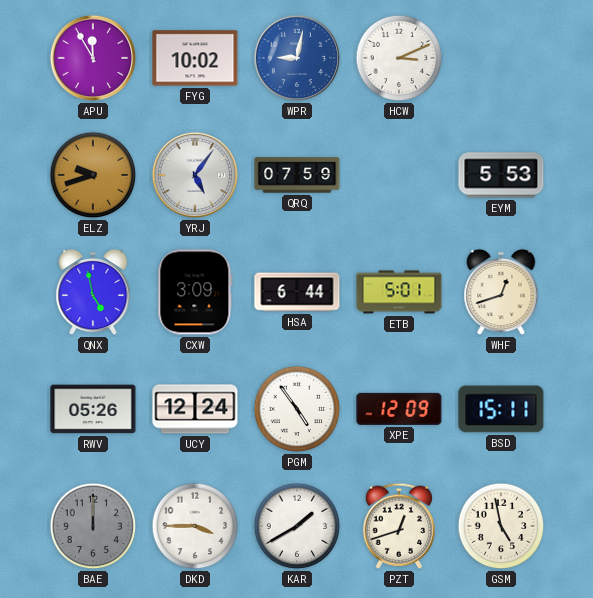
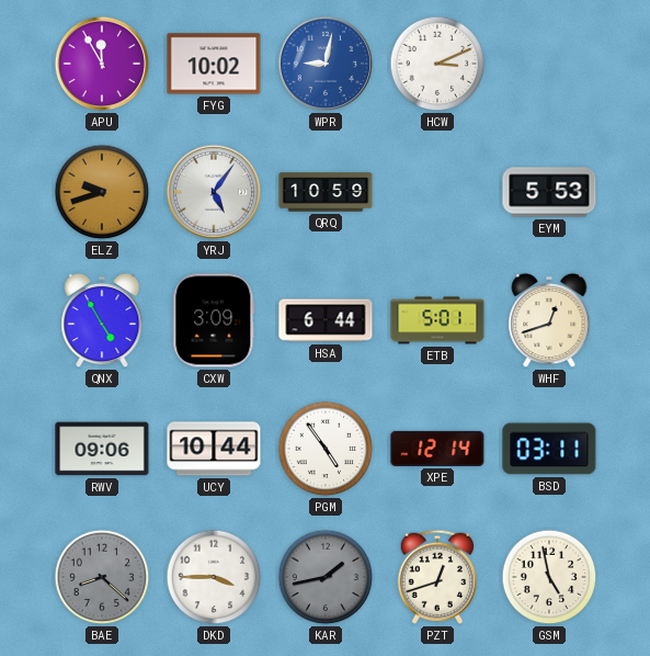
QRQ: 07:59 -> 10:59
QNX: 4:58 -> 4:55
RWV: 05:26 -> 09:06
UCY: 12:24 -> 10:44
XPE: 12:09 -> 12:14
BSD: 15:11 -> 03:11
BAE: 12:00 -> 8:22
KAR: 1:40 -> 1:43
KAR dial: white -> grey
